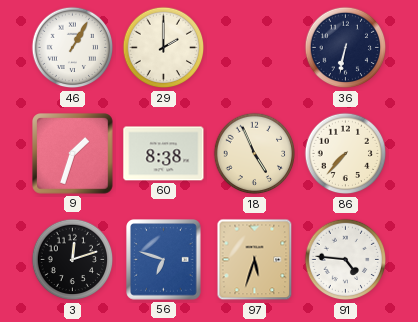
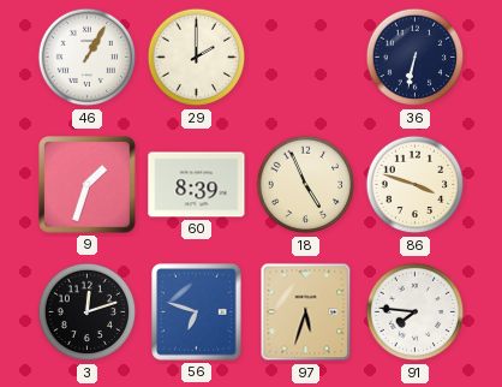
60: 8:38 -> 8:39
86: 7:37 -> 3:48
91: 4:46 -> 7:46
